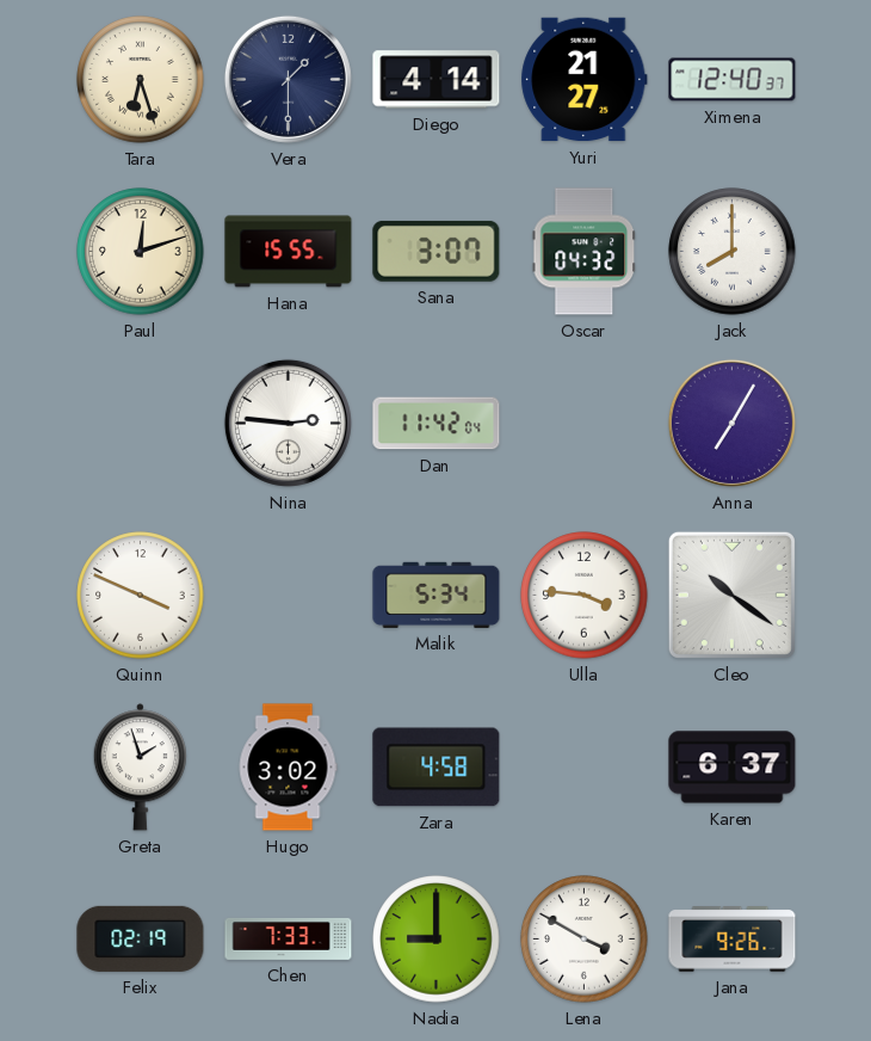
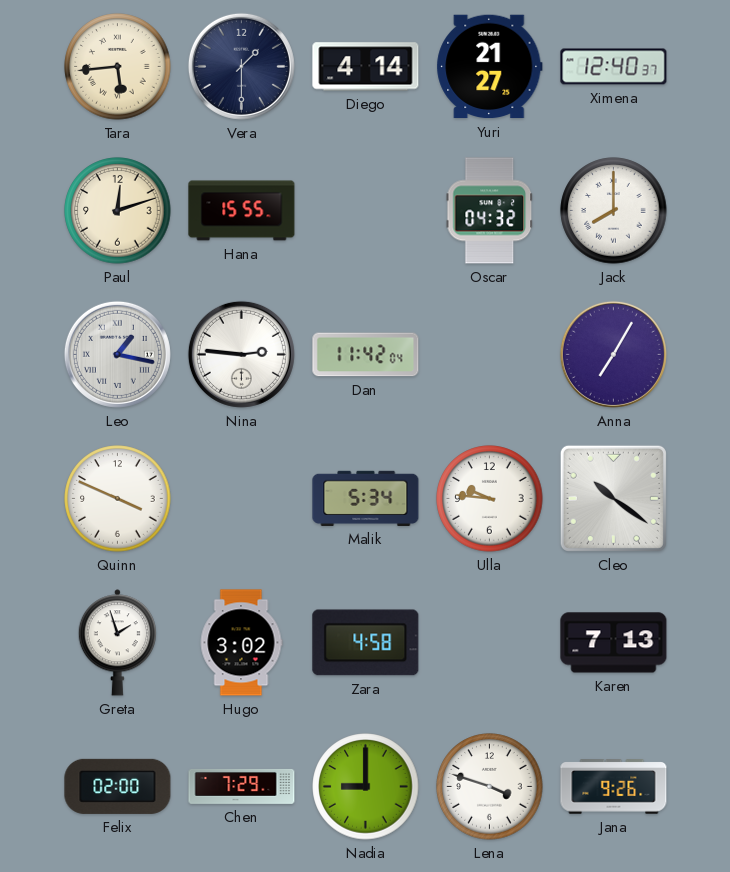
Tara: 6:27 -> 5:44
Sana: 3:07 -> none
Leo: none -> 1:17
Ulla: 3:46 -> 9:46
Karen: 6:37 -> 7:13
Felix: 02:19 -> 02:00
Chen: 7:33 -> 7:29
Lena: 3:50 -> 3:48
